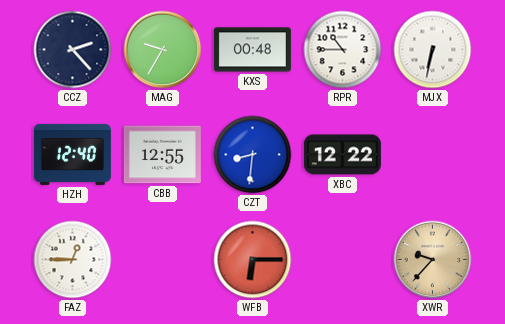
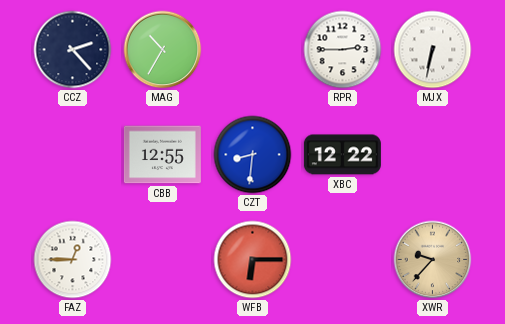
MAG: 9:35 -> 10:35
KXS: 00:48 -> none
RPR: 10:45 -> 2:45
HZH: 12:40 -> none
